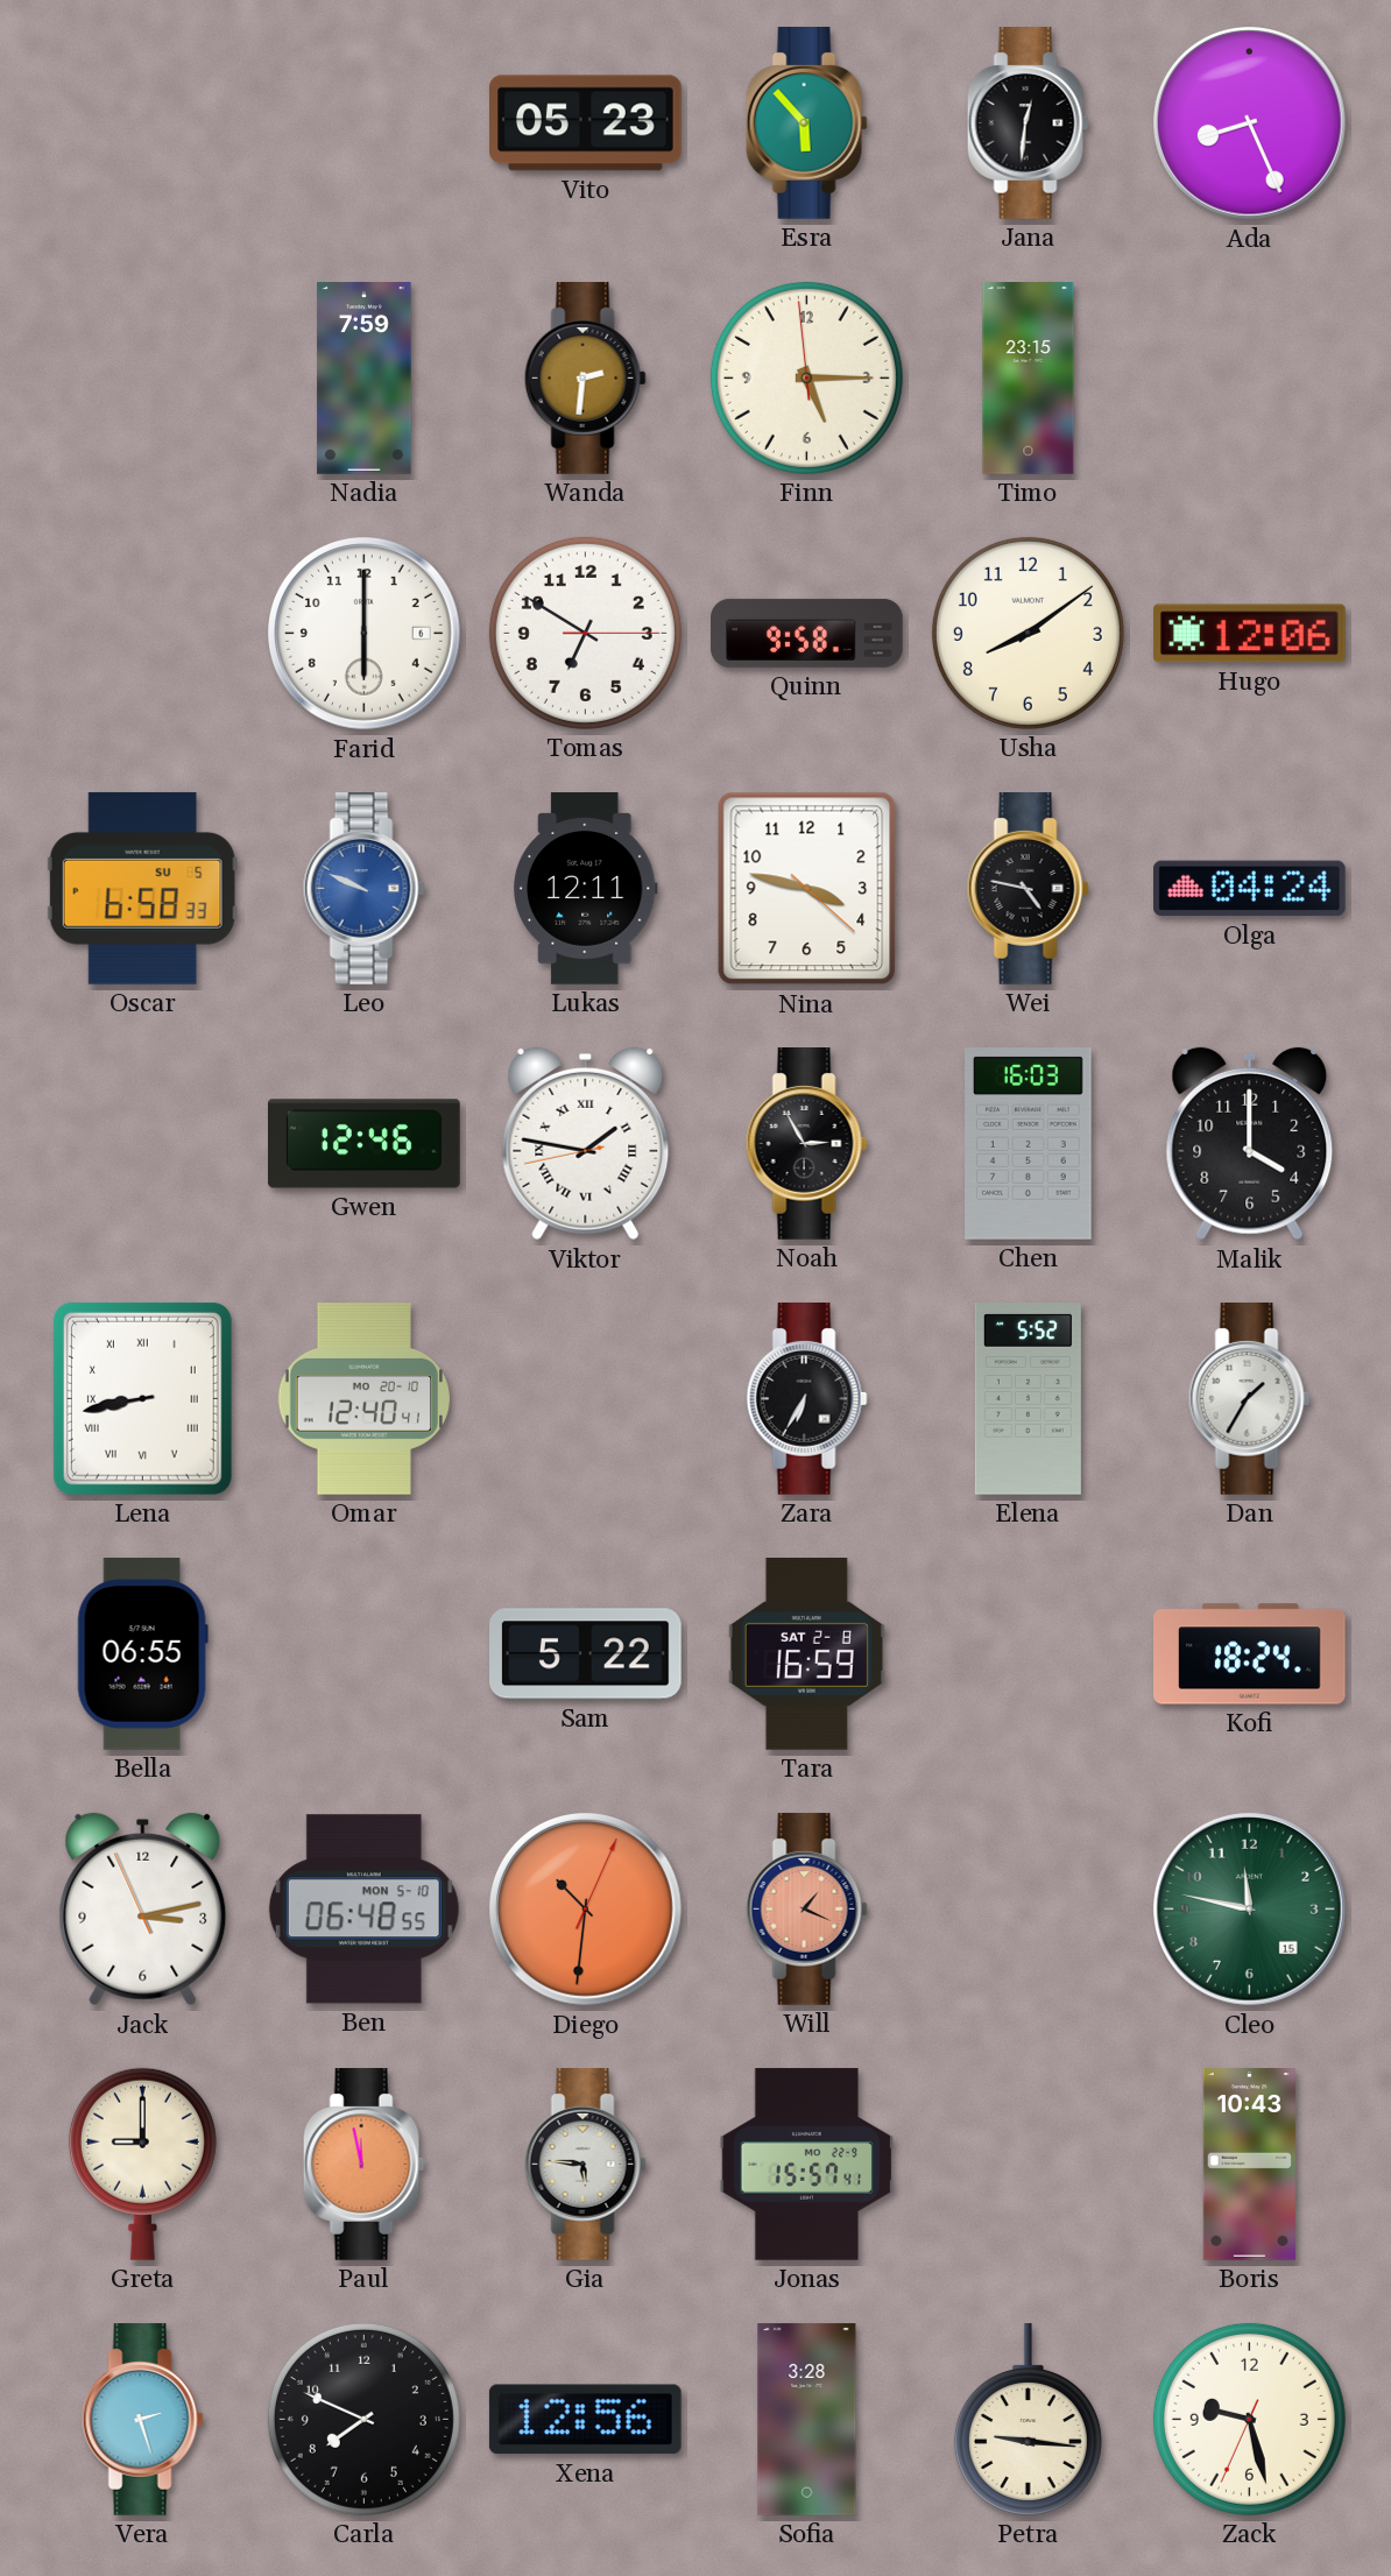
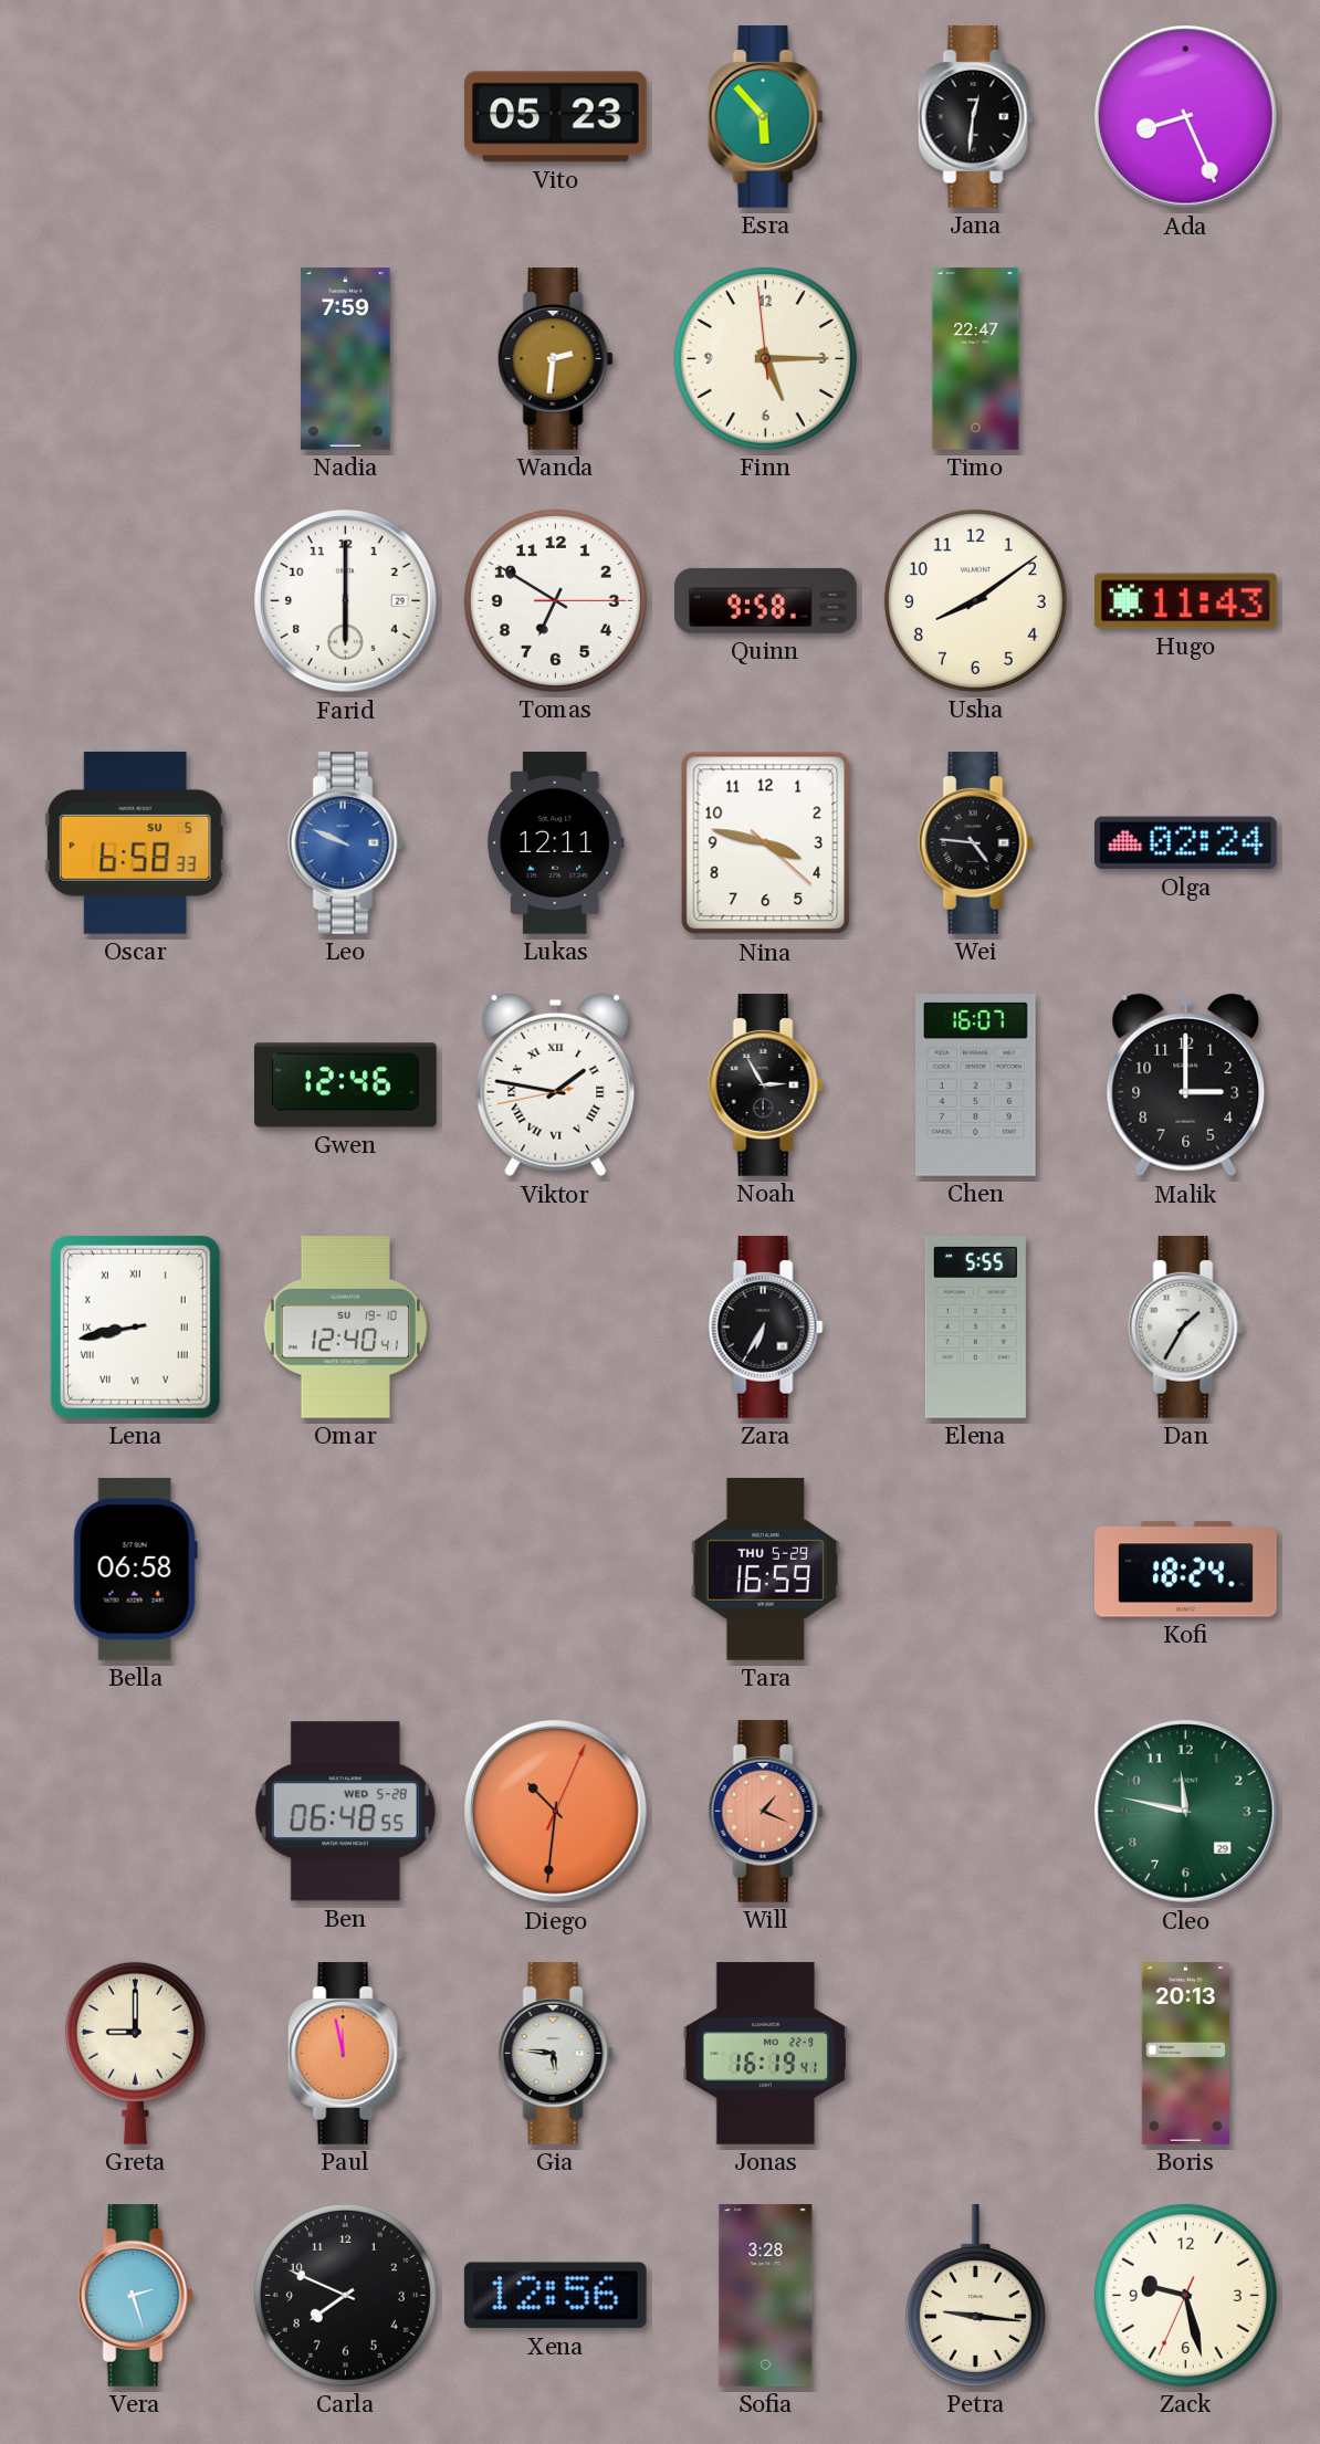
Timo: 23:15 -> 22:47
Farid date: 6 -> 29
Hugo: 12:06 -> 11:43
Wei: 4:47 -> 4:46
Olga: 04:24 -> 02:24
Chen: 16:03 -> 16:07
Malik: 4:00 -> 3:00
Omar date: MO 20-10 -> SU 19-10
Elena: 5:52 -> 5:55
Bella: 06:55 -> 06:58
Sam: 5:22 -> none
Tara date: SAT 2-8 -> THU 5-29
Jack: 3:12 -> none
Ben date: MON 5-10 -> WED 5-28
Cleo date: 15 -> 29
Jonas: 15:57 -> 16:19
Boris: 10:43 -> 20:13
